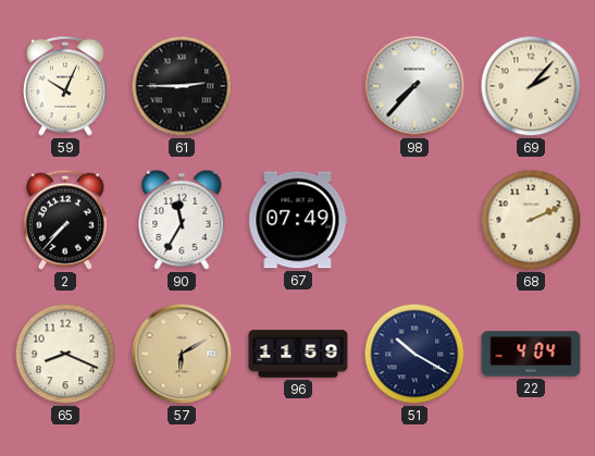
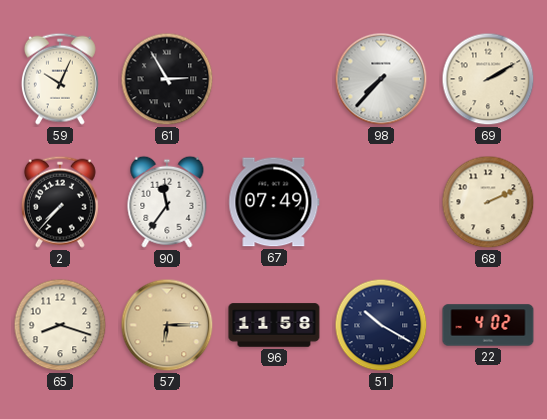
61: 2:45 -> 2:55
69: 2:07 -> 2:10
90: 11:35 -> 11:36
65: 8:19 -> 8:18
57: 6:10 -> 6:15
96: 11:59 -> 11:58
22: 4:04 -> 4:02
